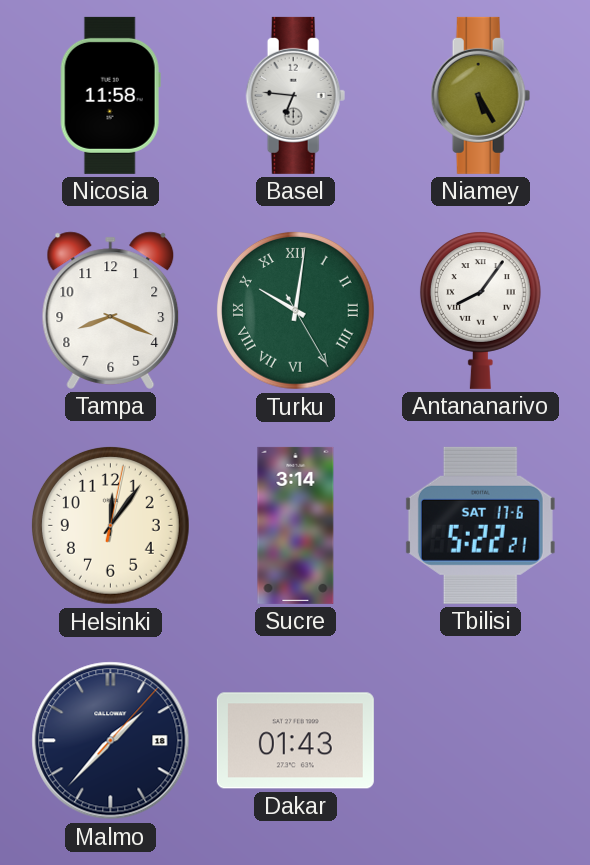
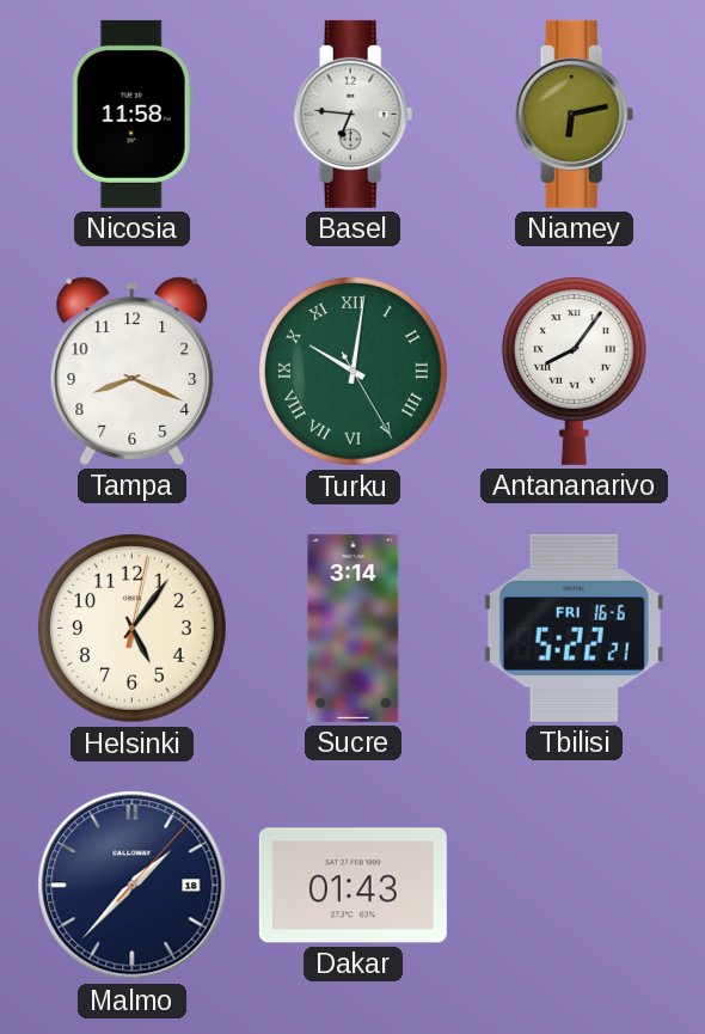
Niamey: 5:25 -> 6:13
Helsinki: 12:06 -> 5:06
Tbilisi date: SAT 17-6 -> FRI 16-6
